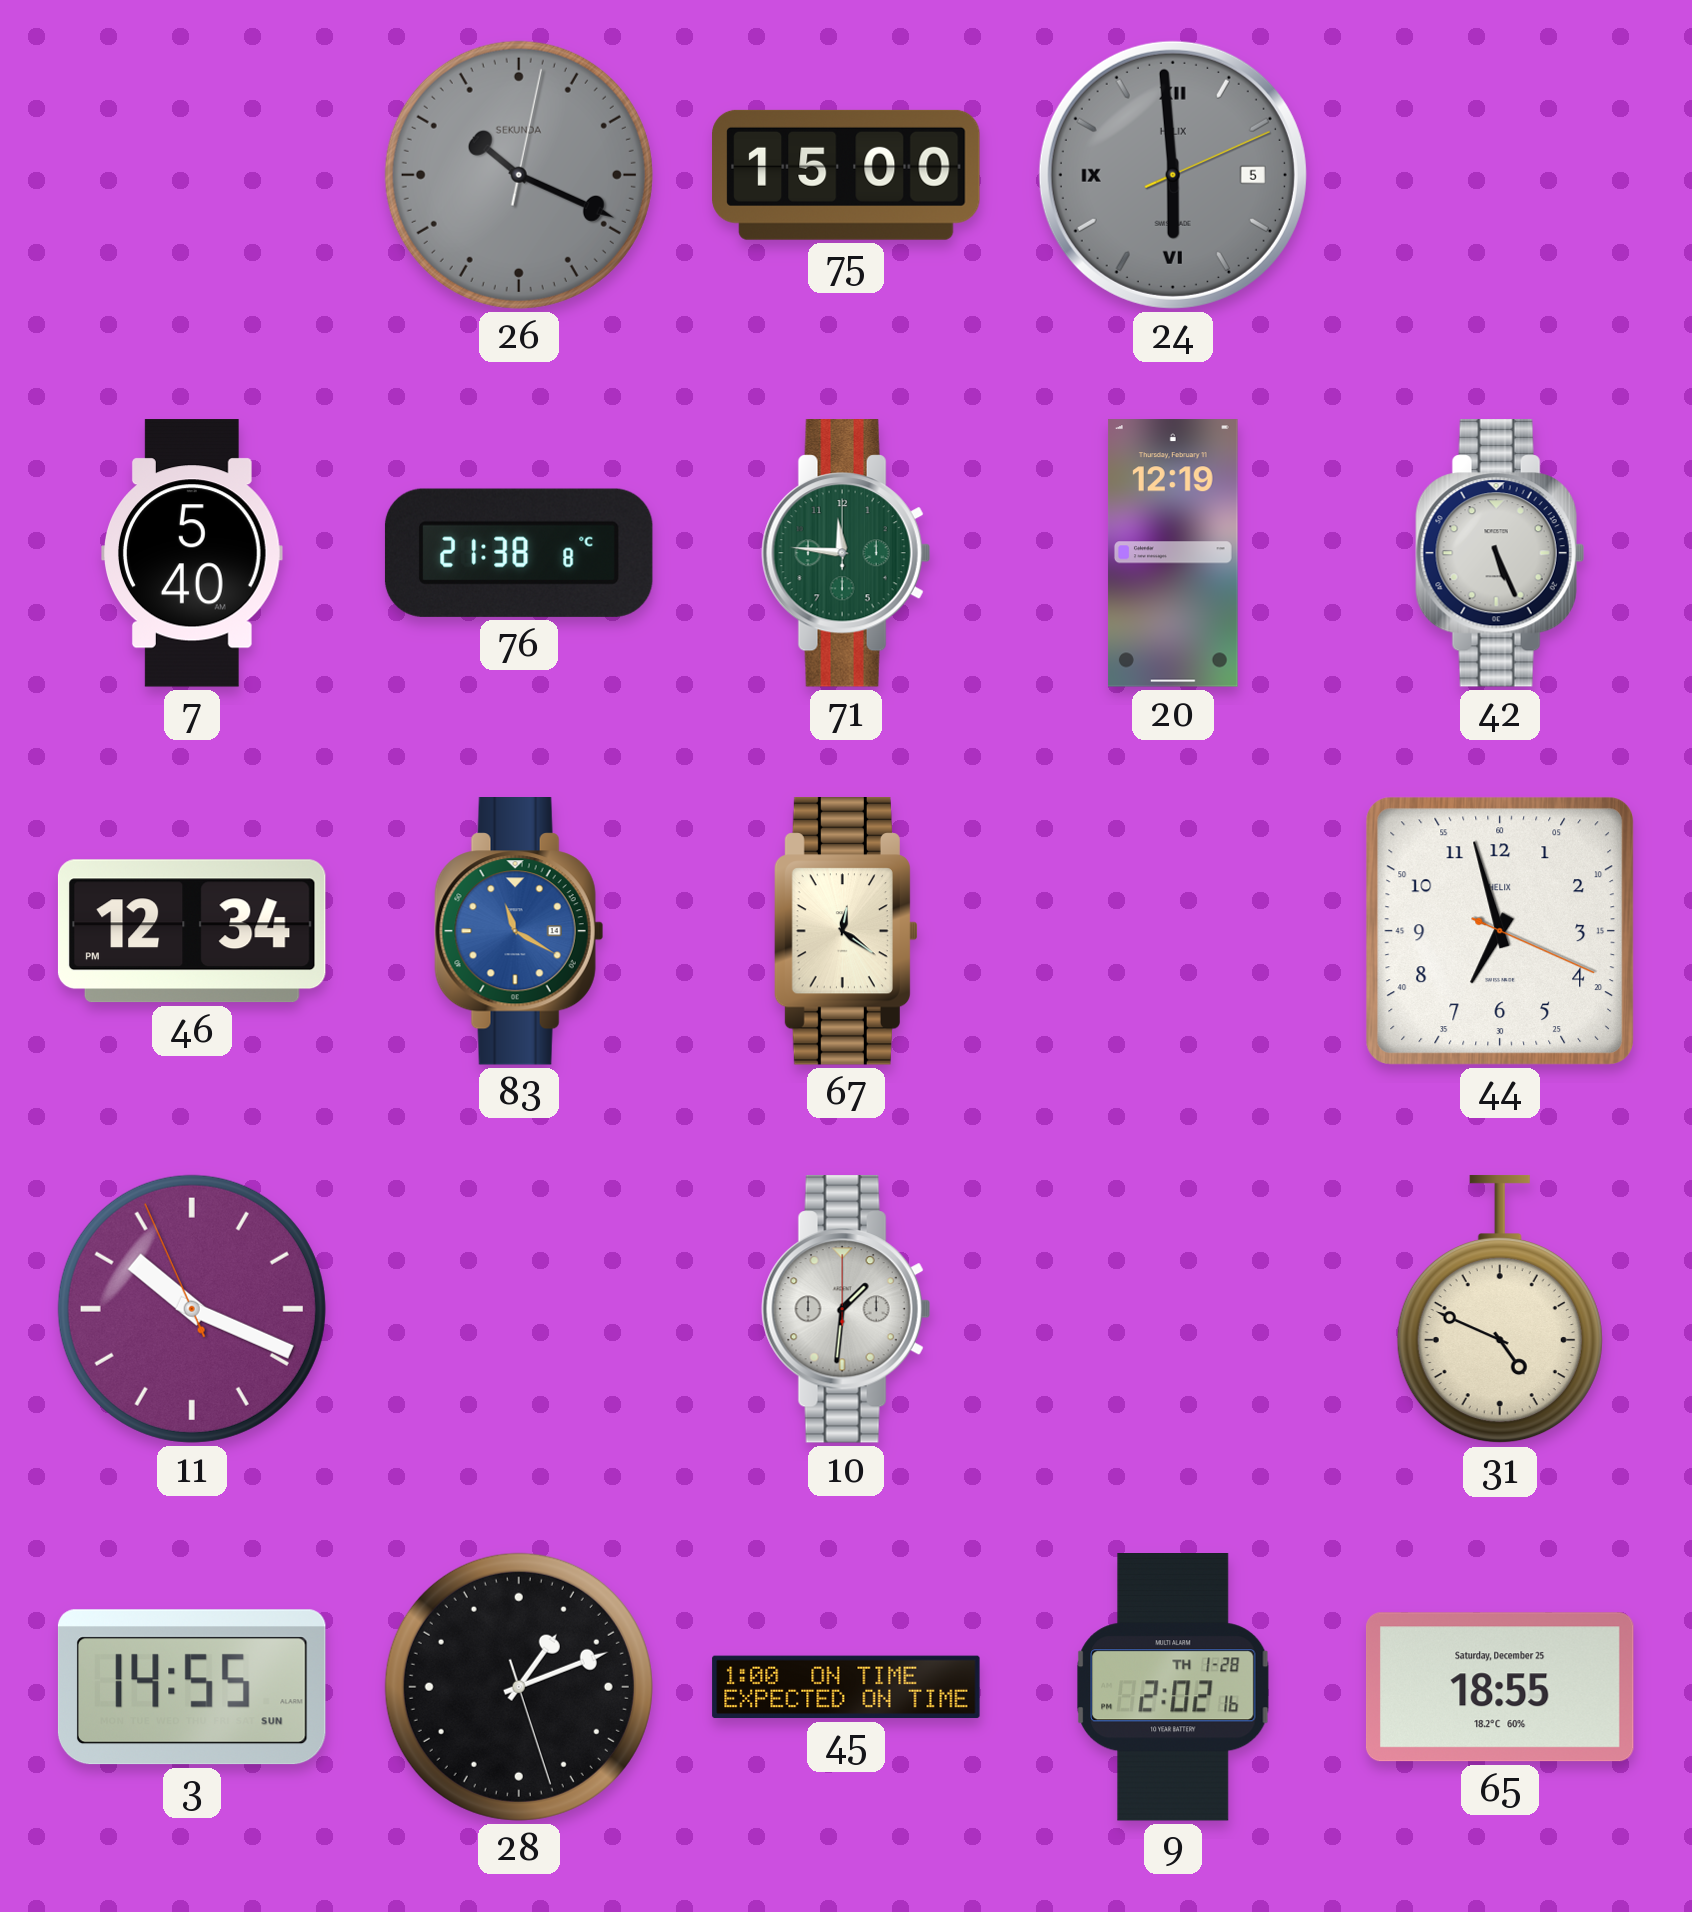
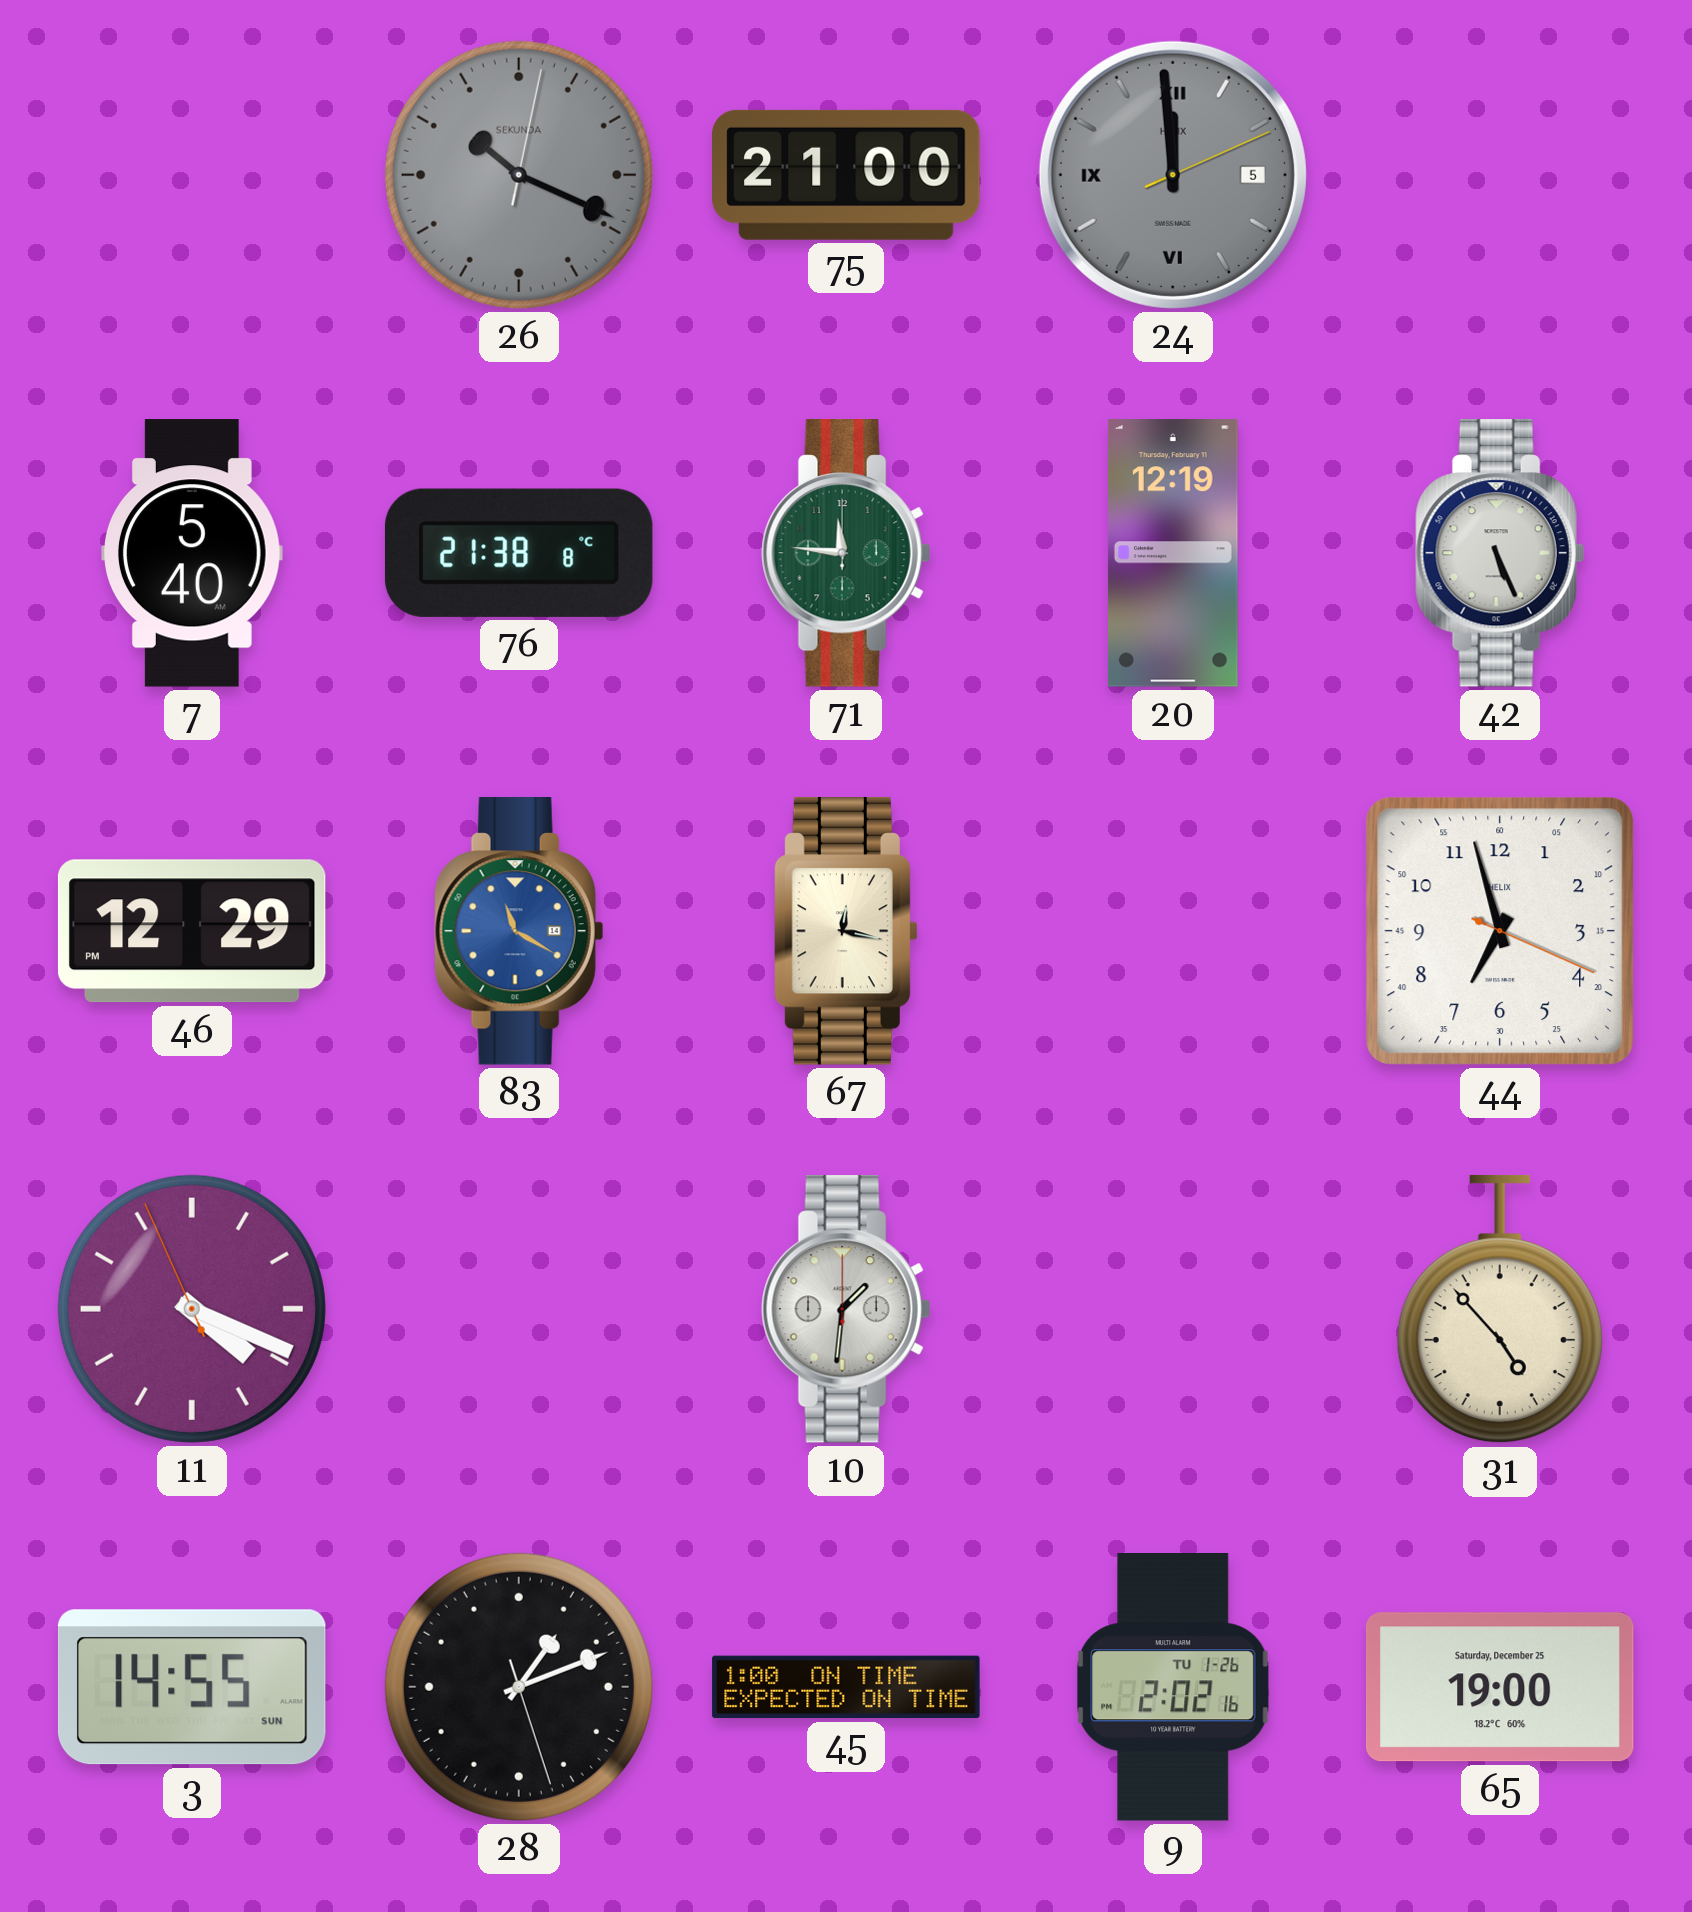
75: 15:00 -> 21:00
24: 5:59 -> 11:59
46: 12:34 -> 12:29
67: 12:21 -> 12:17
11: 10:18 -> 4:18
31: 4:49 -> 4:53
9 date: TH 1-28 -> TU 1-26
65: 18:55 -> 19:00
